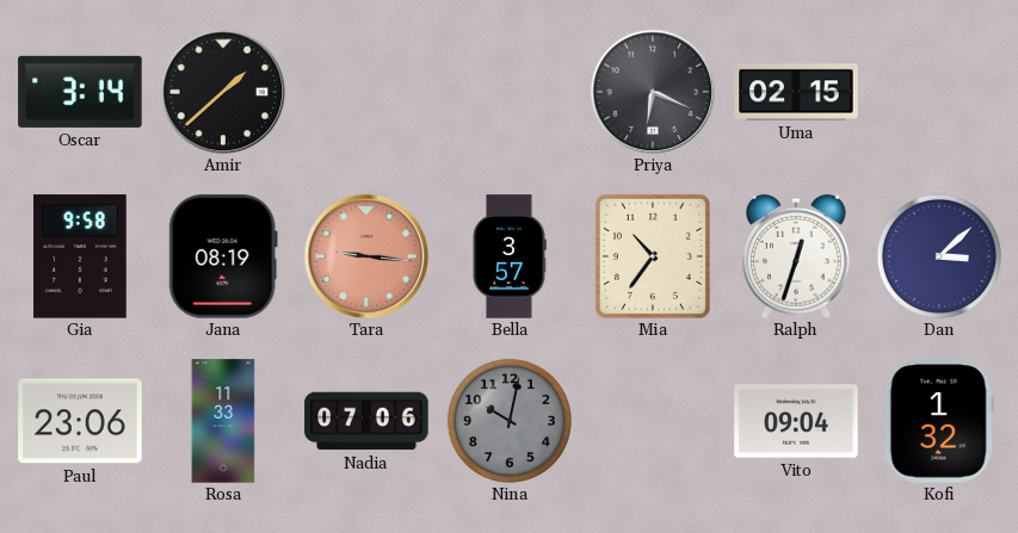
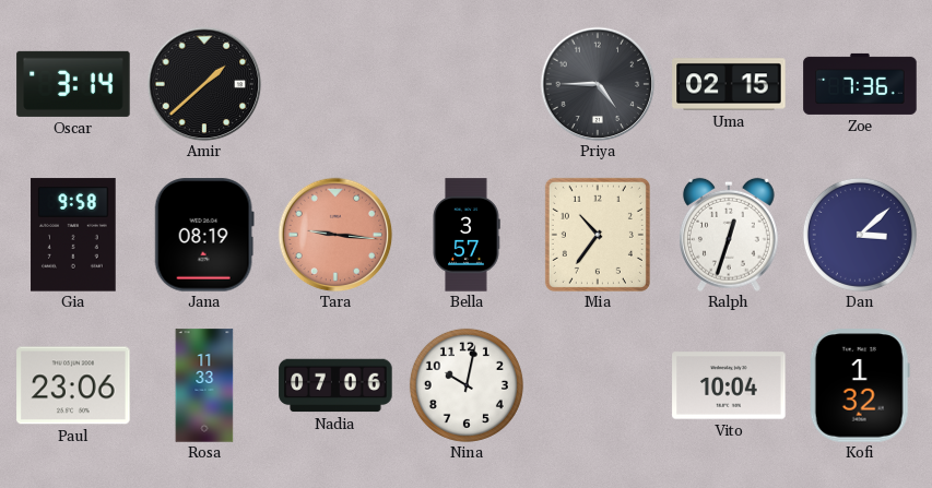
Priya: 6:19 -> 4:45
Zoe: none -> 7:36
Nina dial: grey -> white
Vito: 09:04 -> 10:04
